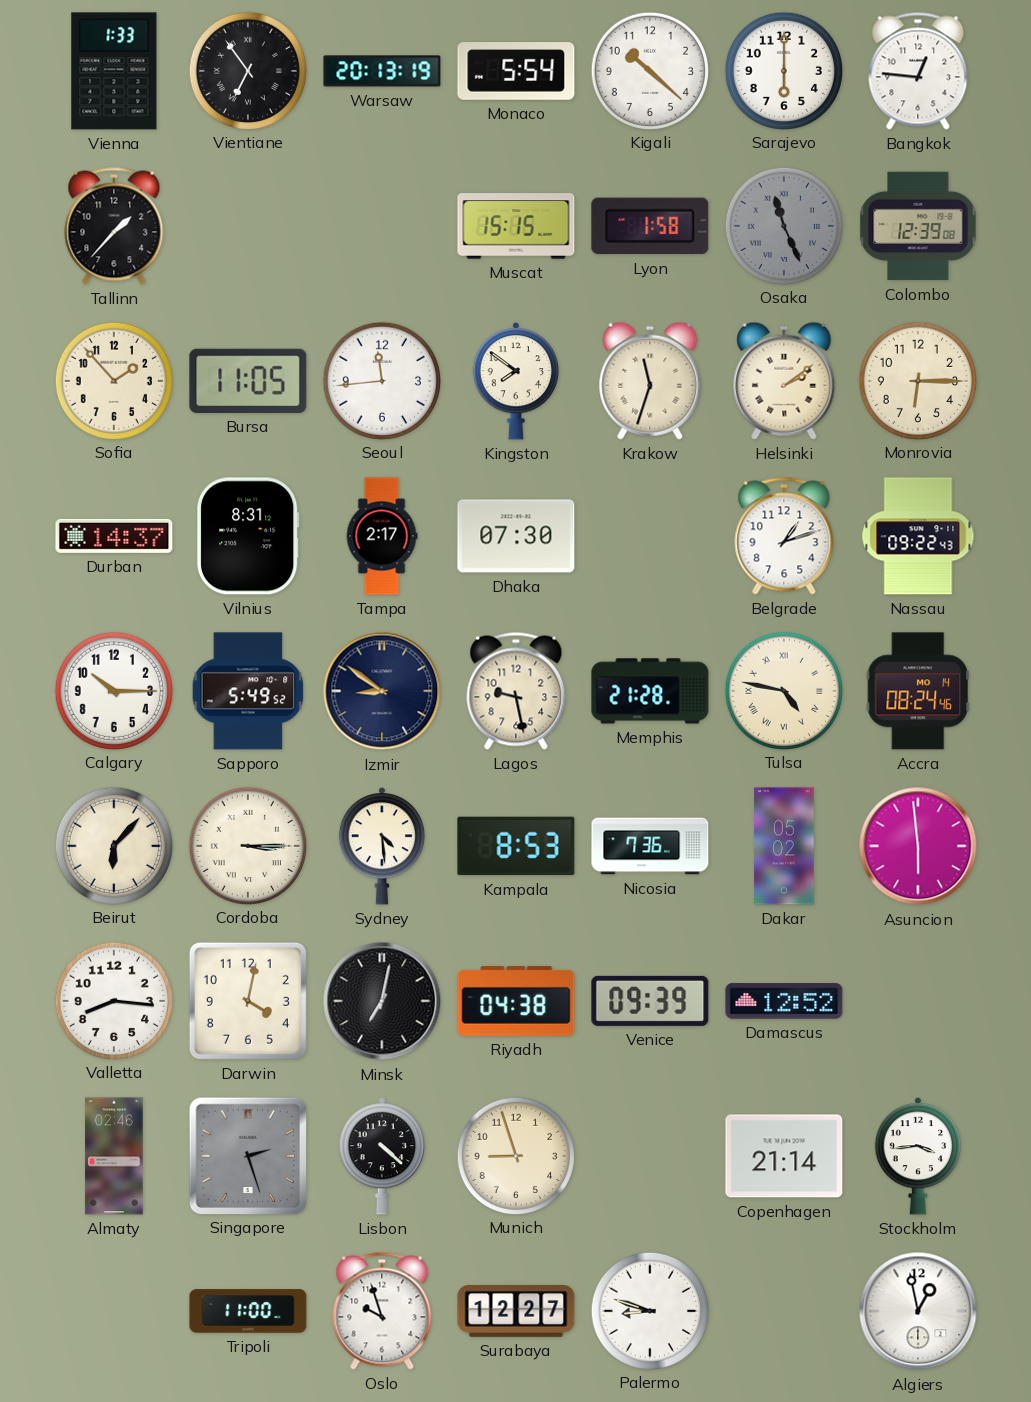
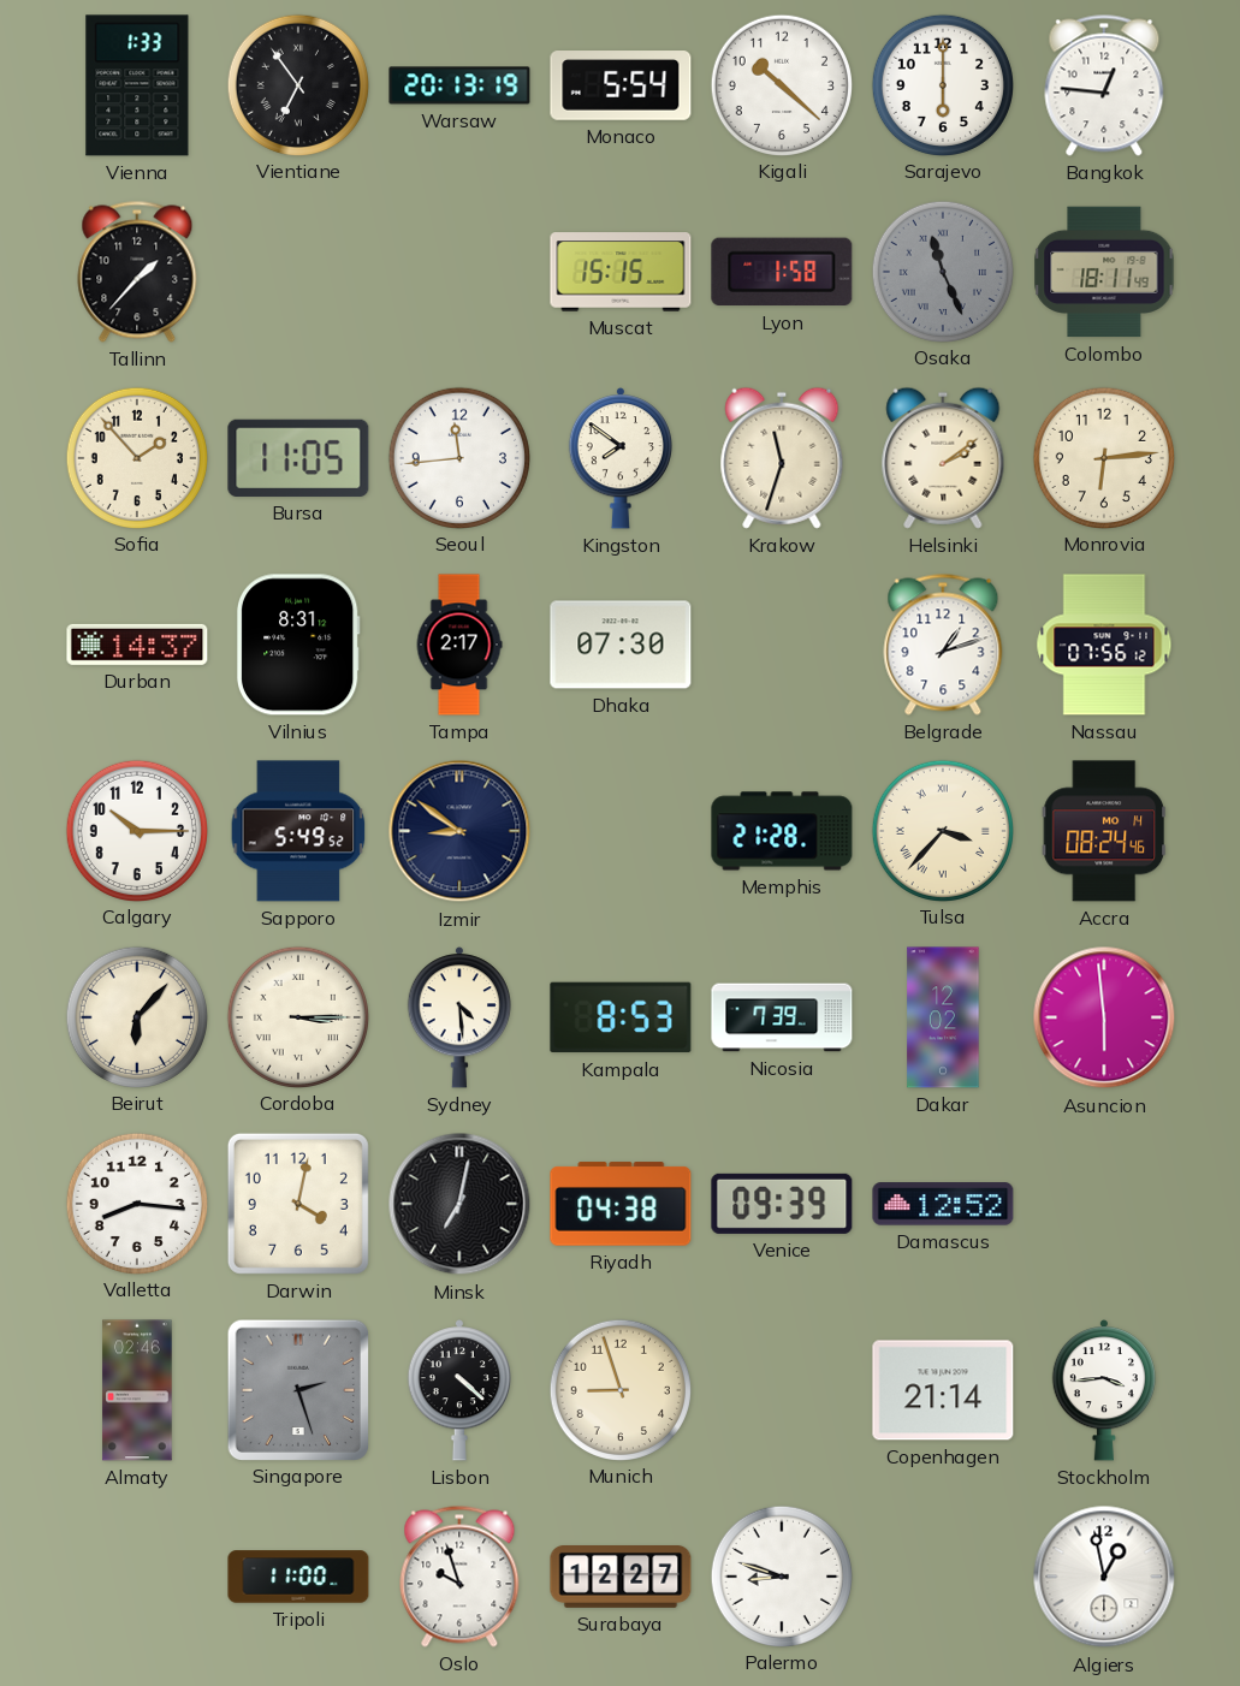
Colombo: 12:39 -> 18:11
Monrovia: 6:15 -> 6:14
Nassau: 09:22 -> 07:56
Lagos: 9:28 -> none
Tulsa: 4:47 -> 3:37
Nicosia: 7:36 -> 7:39
Dakar: 05:02 -> 12:02
